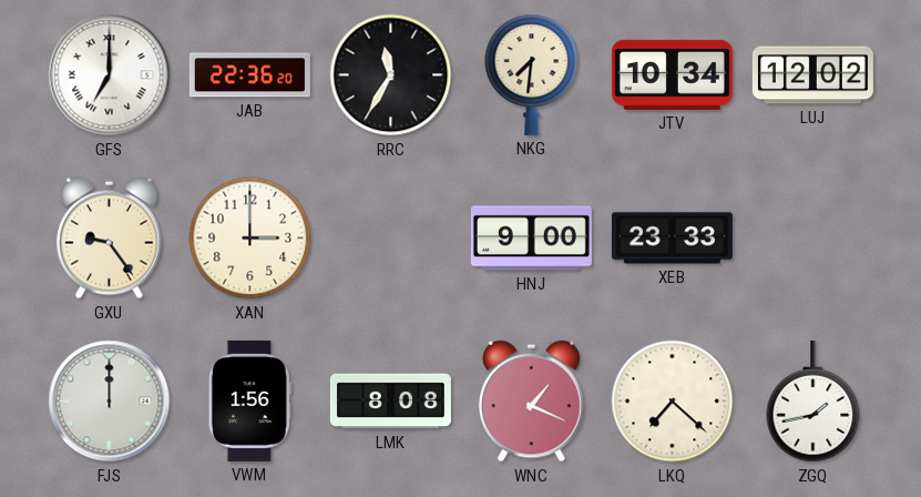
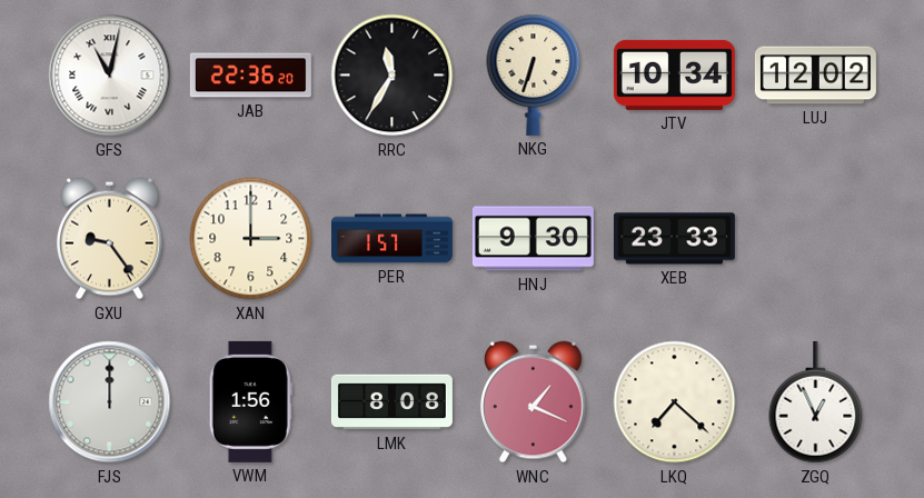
GFS: 7:00 -> 11:02
NKG: 7:31 -> 6:33
PER: none -> 1:57
HNJ: 9:00 -> 9:30
ZGQ: 1:43 -> 12:56
